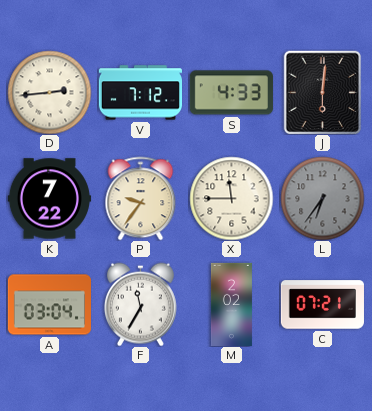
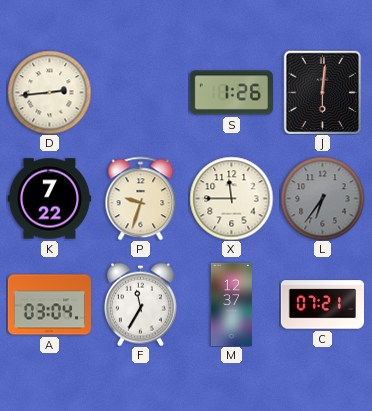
V: 7:12 -> none
S: 4:33 -> 1:26
P: 9:36 -> 9:33
M: 2:02 -> 12:37
